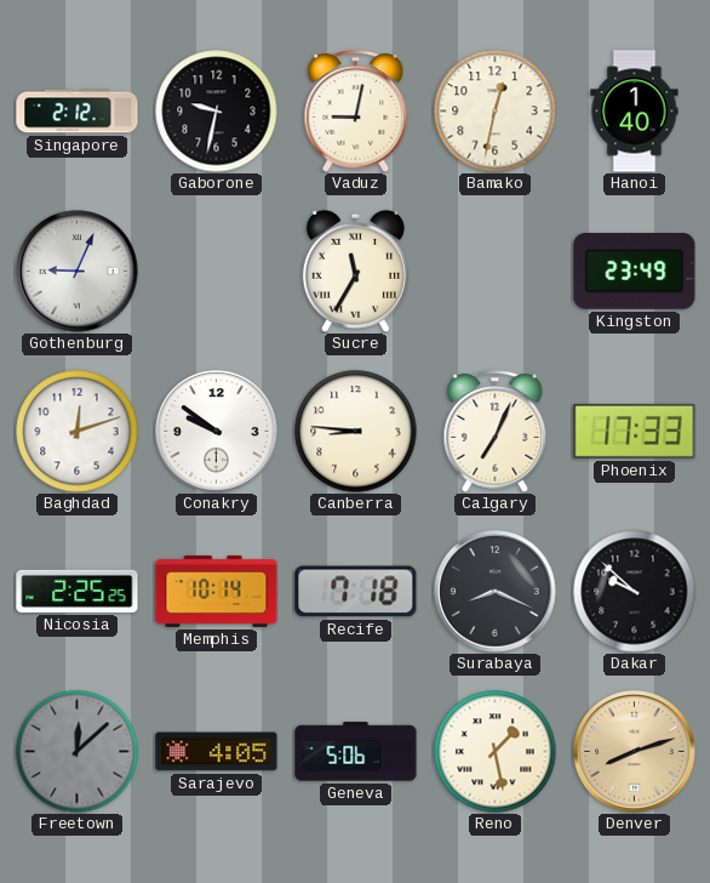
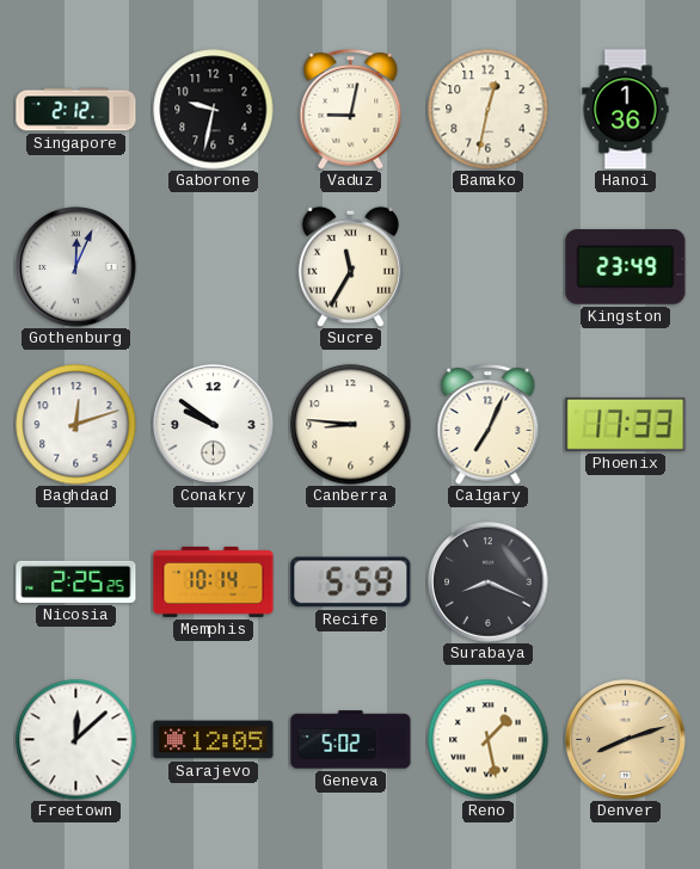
Hanoi: 1:40 -> 1:36
Gothenburg: 9:04 -> 12:04
Recife: 7:18 -> 5:59
Dakar: 9:52 -> none
Freetown dial: grey -> white
Sarajevo: 4:05 -> 12:05
Geneva: 5:06 -> 5:02
